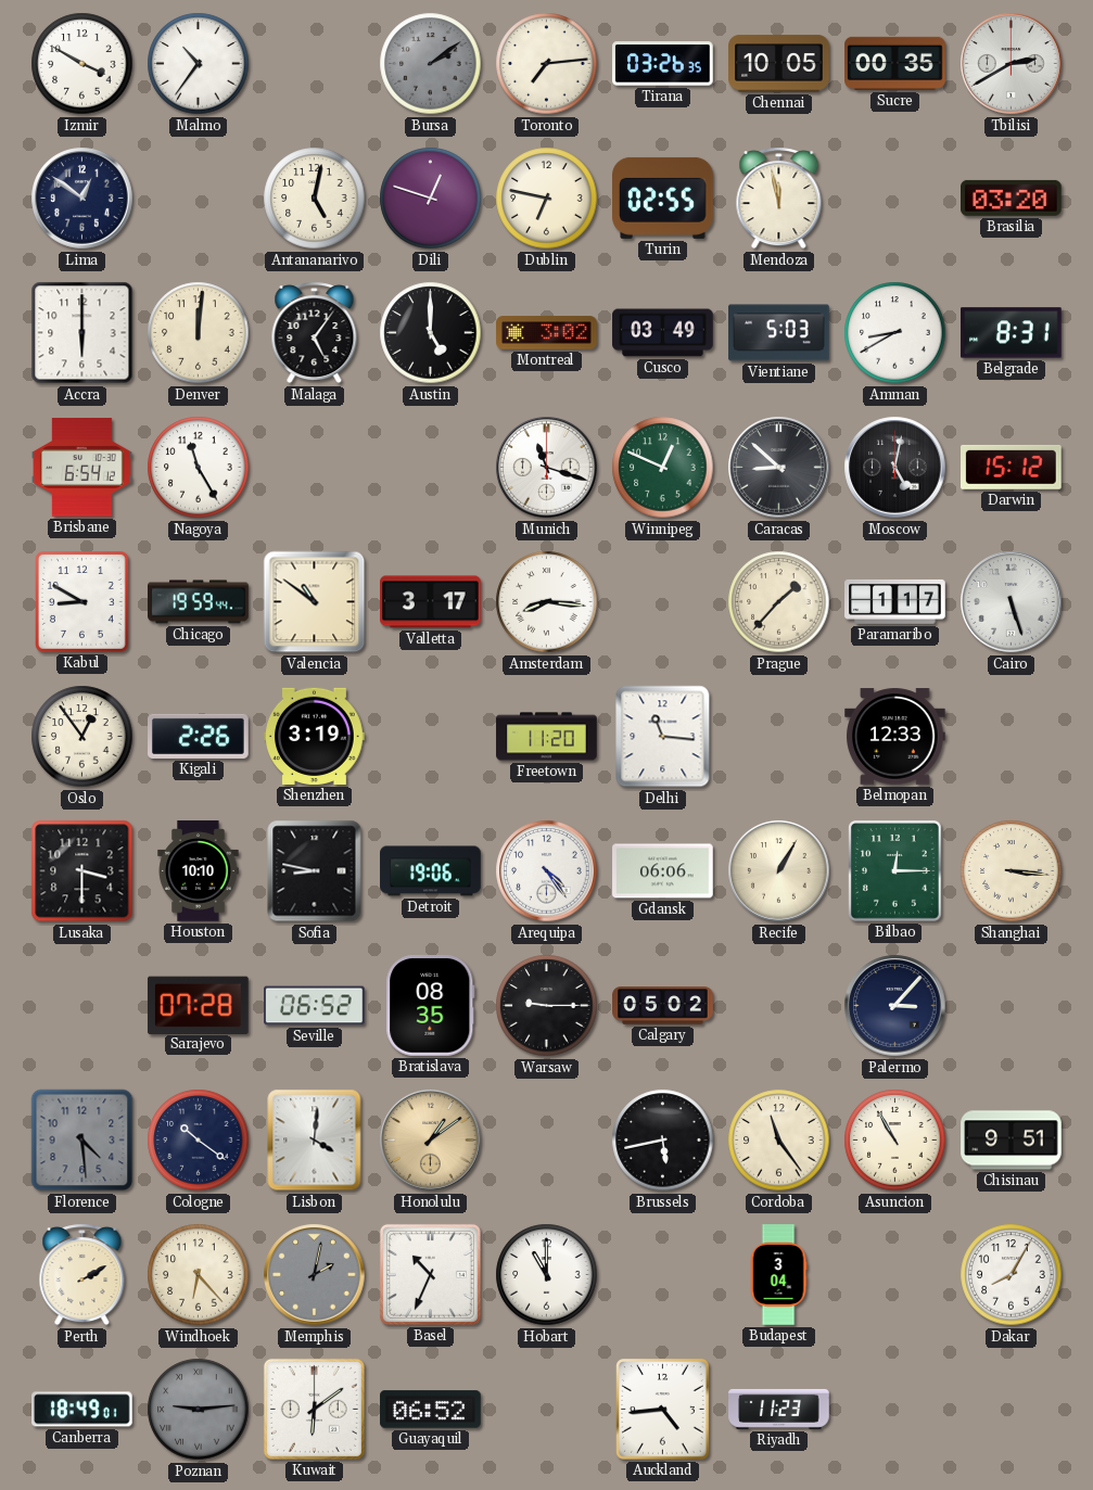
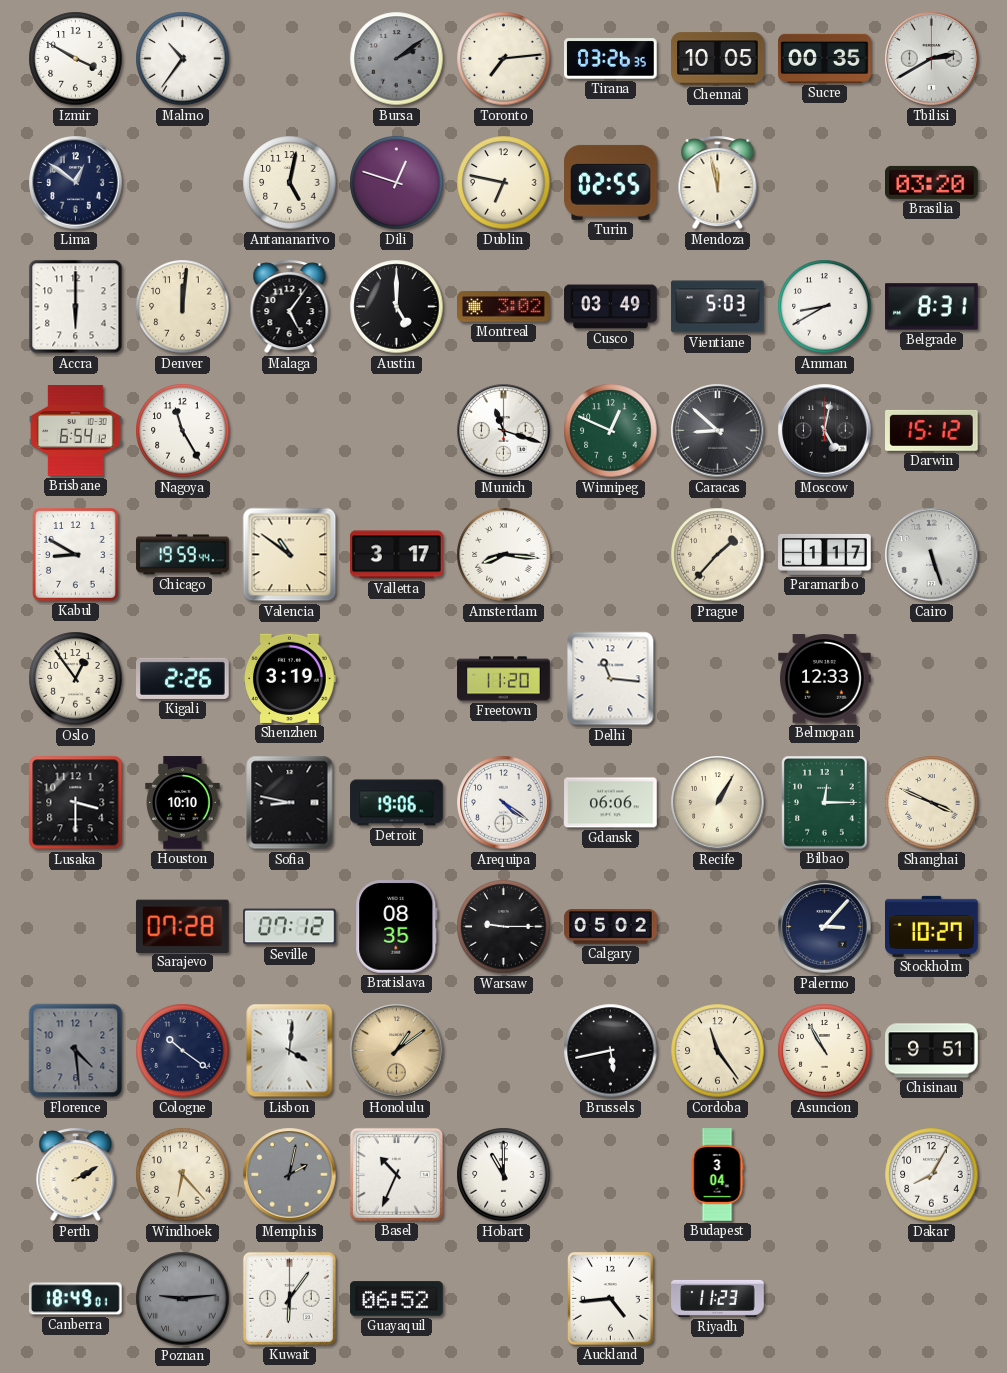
Arequipa: 4:24 -> 4:21
Shanghai: 3:16 -> 3:49
Seville: 06:52 -> 07:12
Stockholm: none -> 10:27
Kuwait: 6:09 -> 6:06
